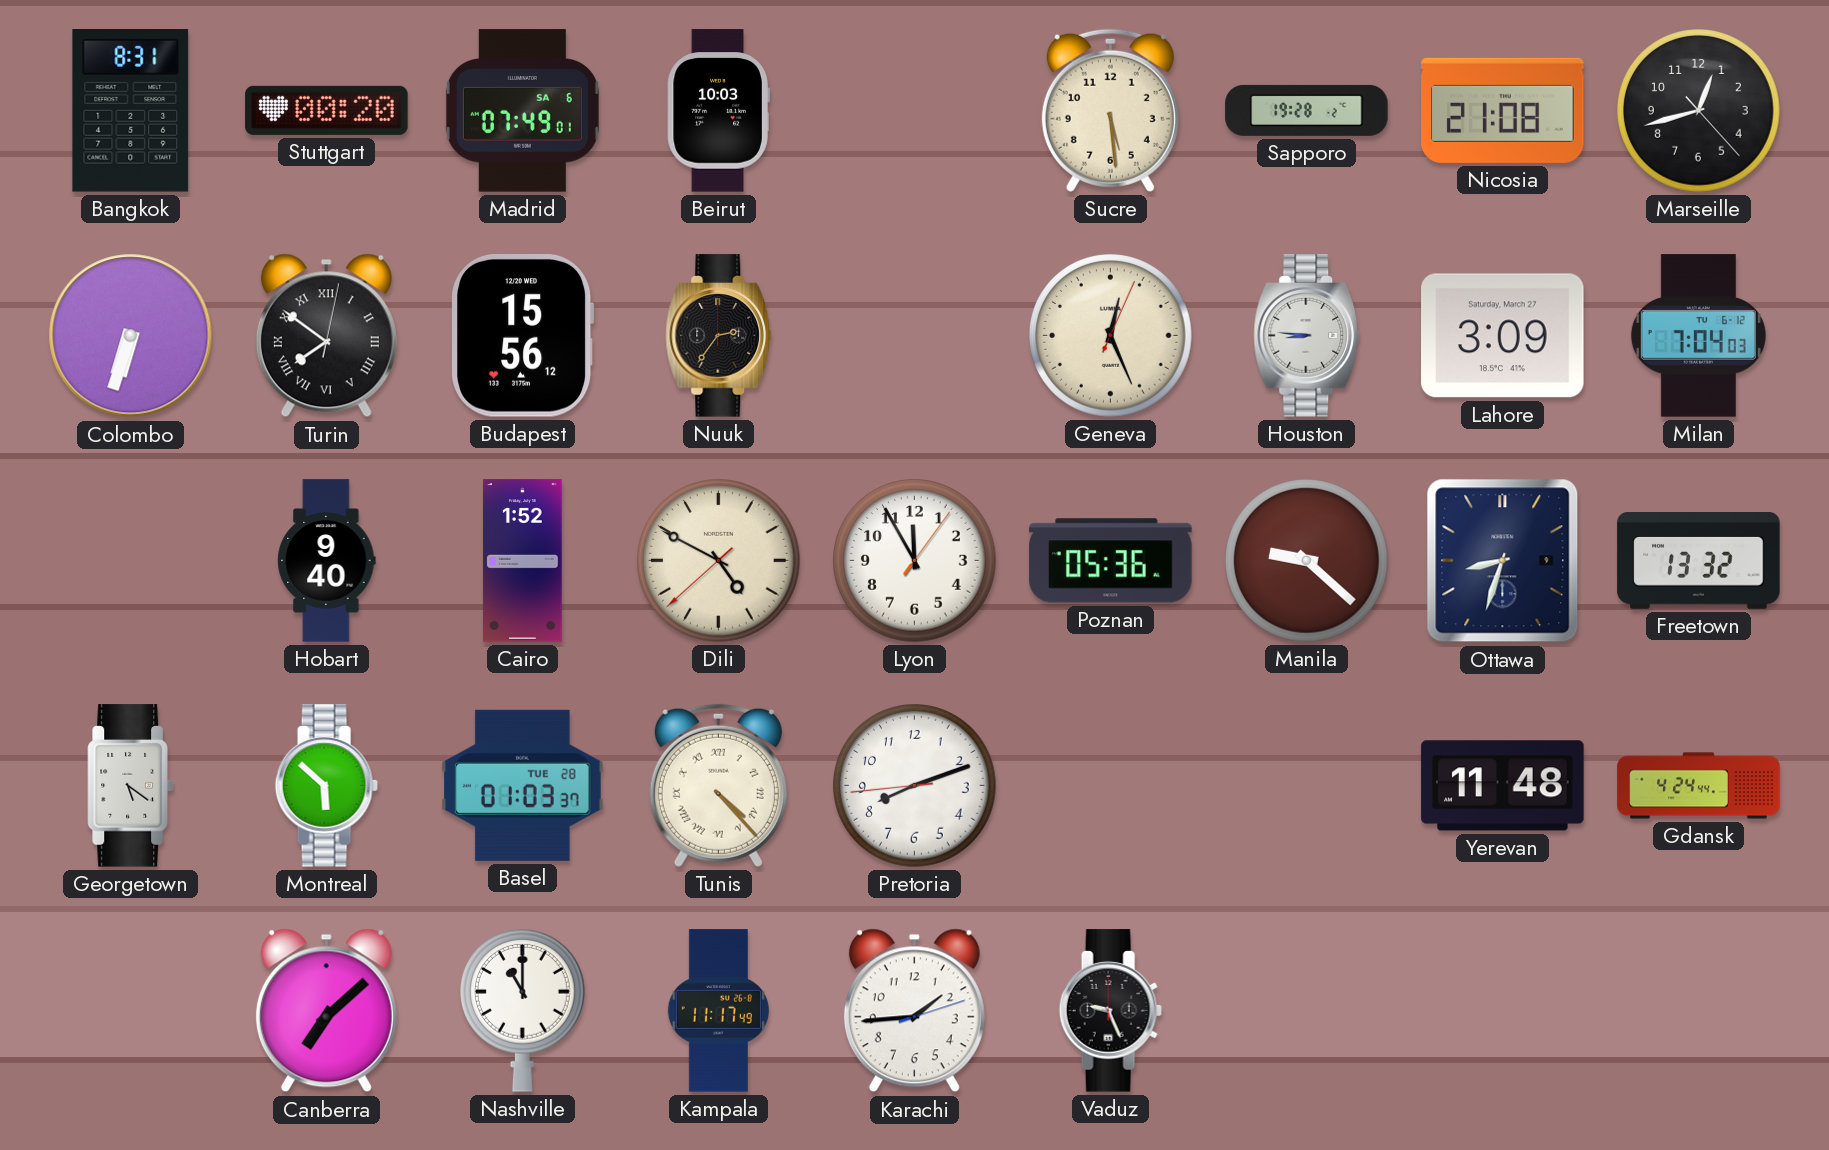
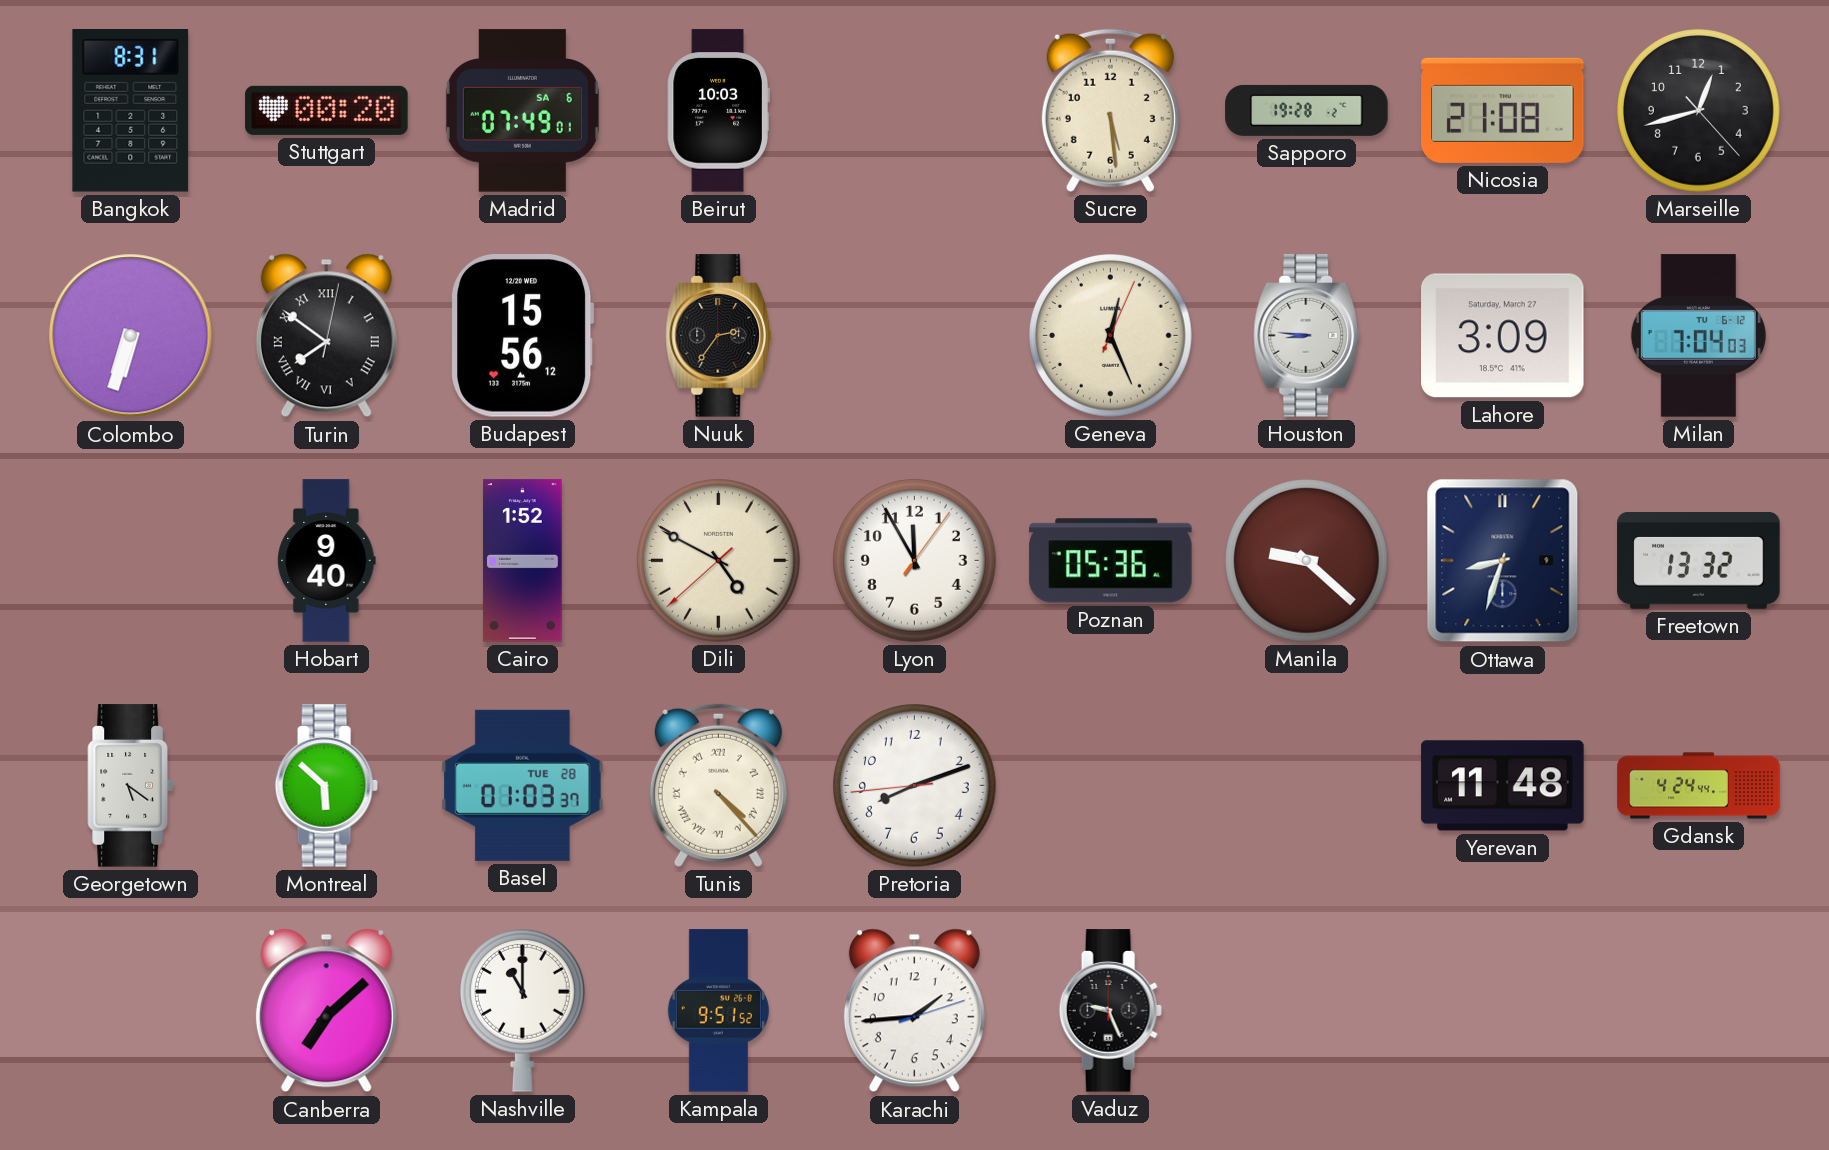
Kampala: 11:17 -> 9:51
